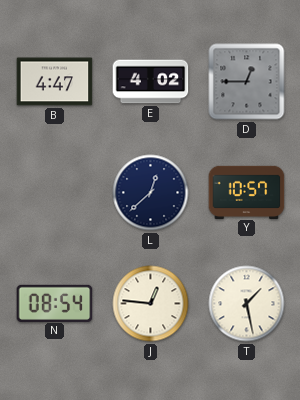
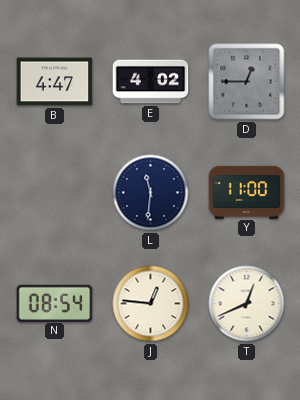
L: 12:38 -> 11:31
Y: 10:57 -> 11:00
T: 1:28 -> 12:41
